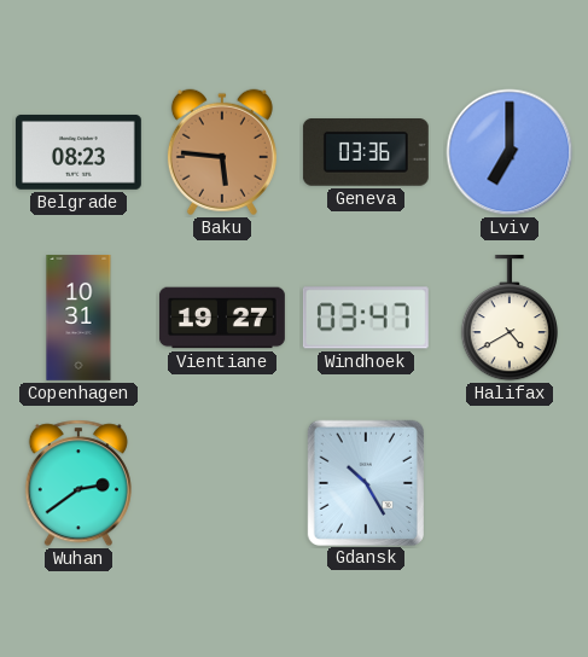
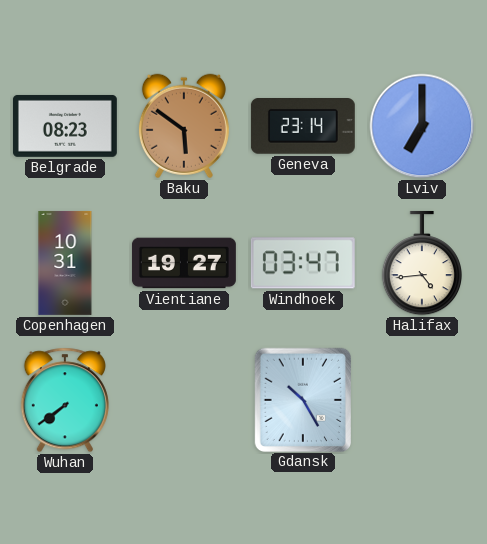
Baku: 5:46 -> 5:51
Geneva: 03:36 -> 23:14
Halifax: 4:40 -> 4:44
Wuhan: 2:39 -> 7:39
